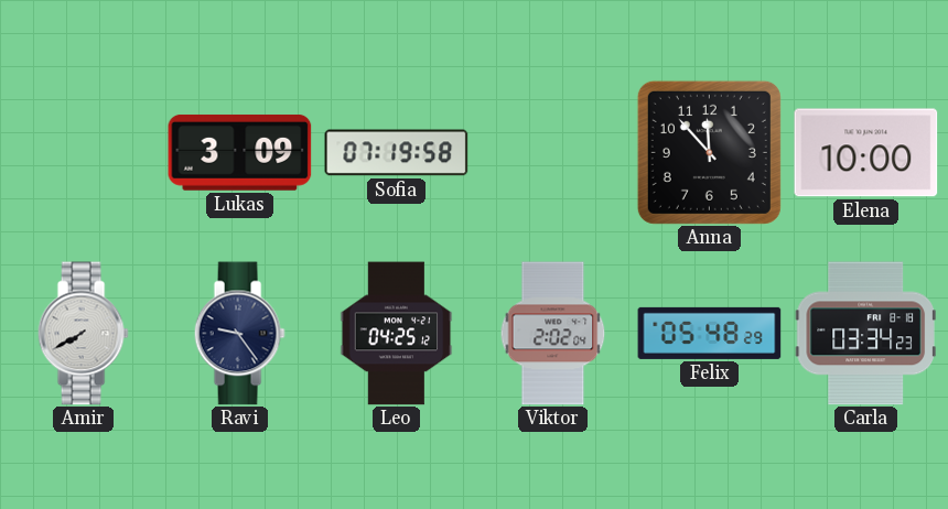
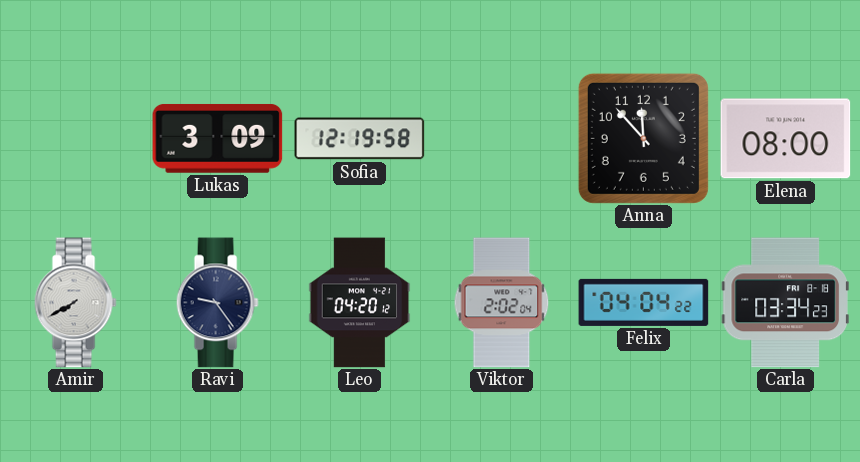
Sofia: 07:19 -> 12:19
Elena: 10:00 -> 08:00
Leo: 04:25 -> 04:20
Felix: 05:48 -> 04:04
